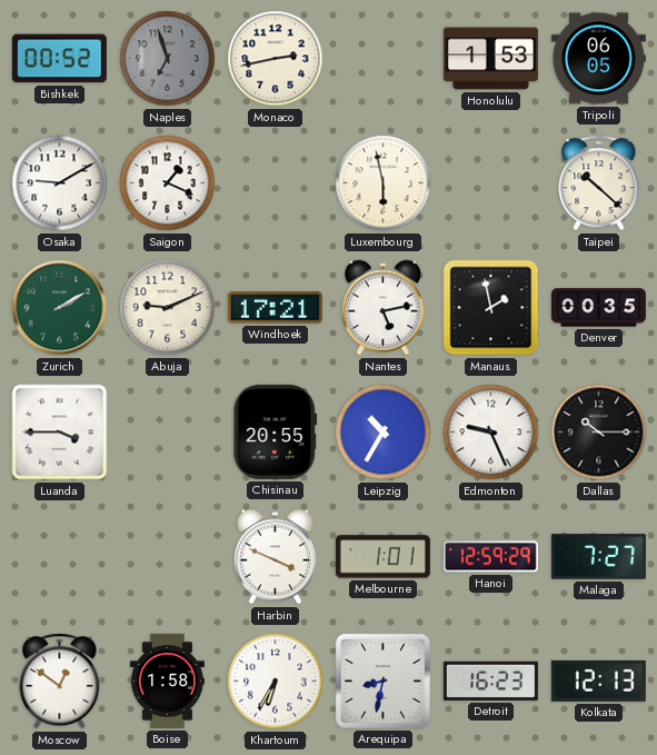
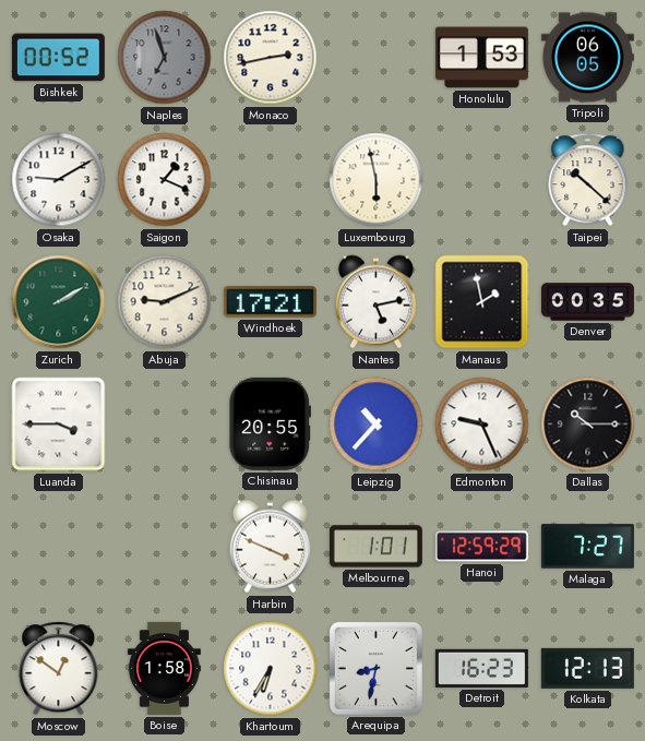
Leipzig: 10:35 -> 10:37
